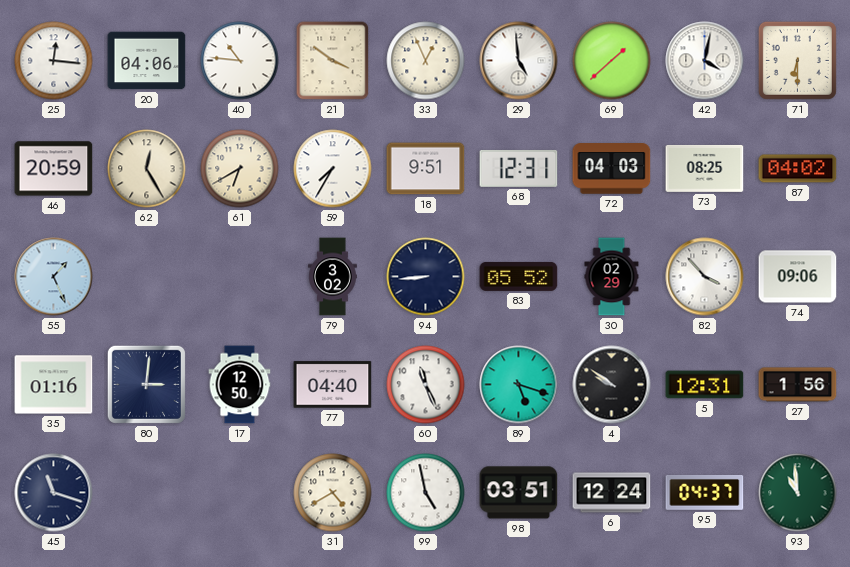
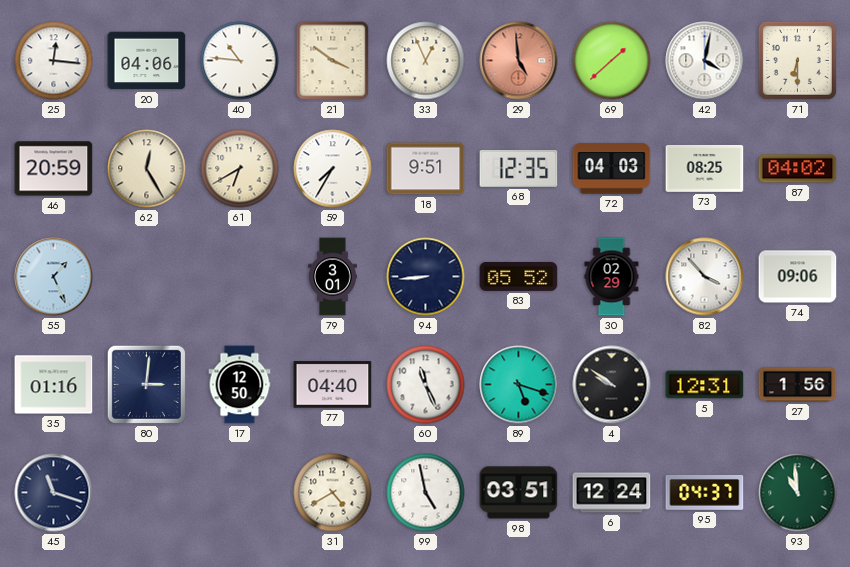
29 dial: white -> salmon
68: 12:31 -> 12:35
79: 3:02 -> 3:01
